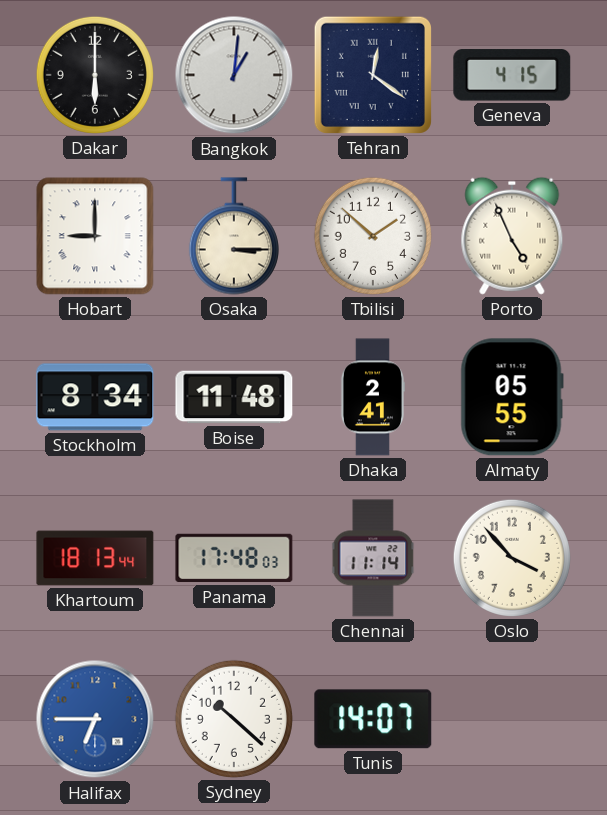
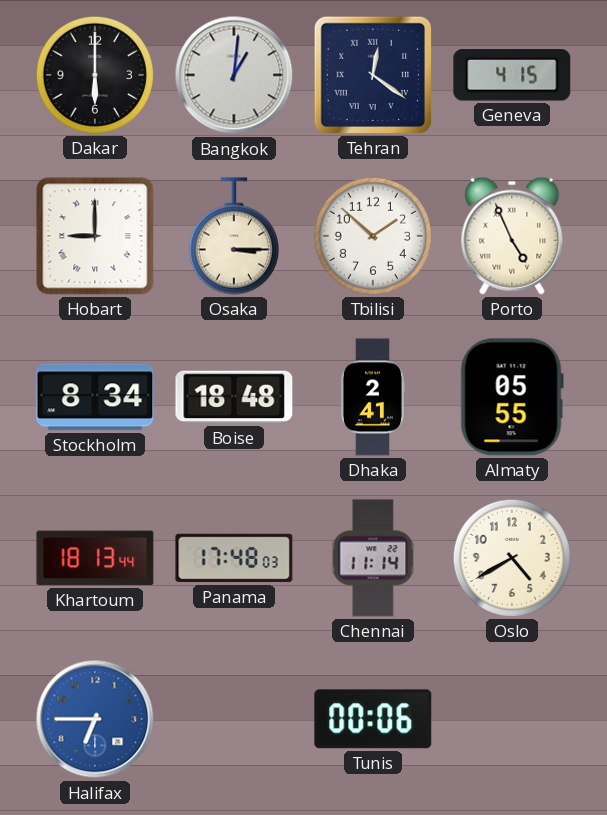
Boise: 11:48 -> 18:48
Oslo: 3:53 -> 4:40
Sydney: 10:22 -> none
Tunis: 14:07 -> 00:06
